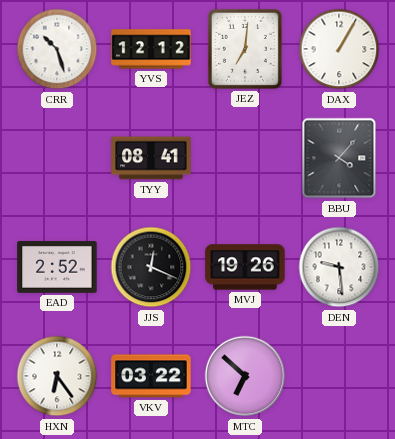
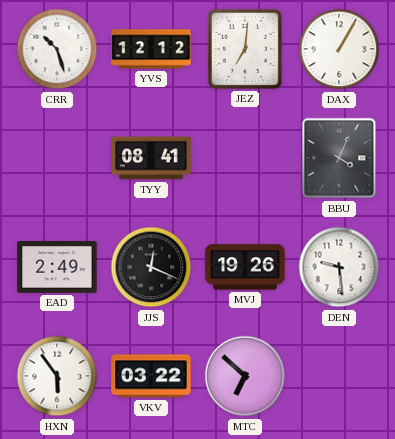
BBU: 4:07 -> 4:04
EAD: 2:52 -> 2:49
HXN: 6:24 -> 5:54
